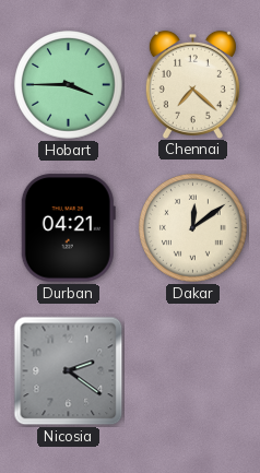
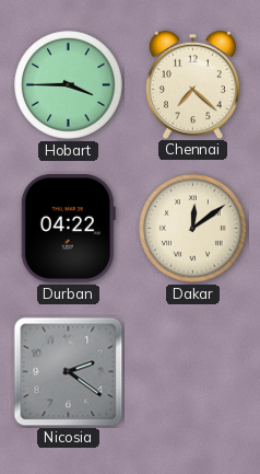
Durban: 04:21 -> 04:22
